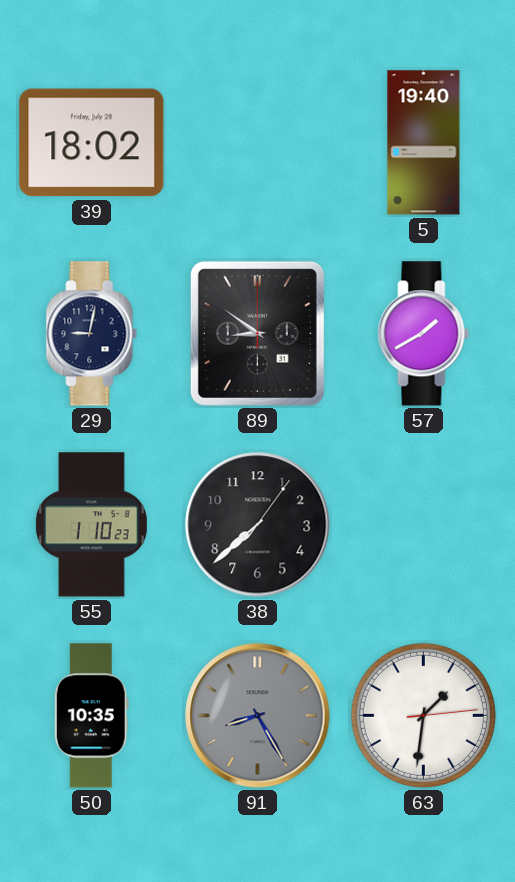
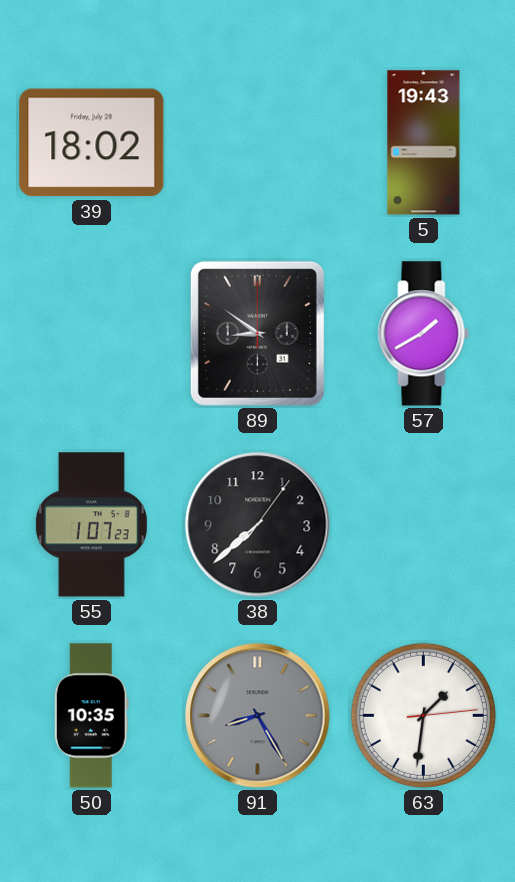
5: 19:40 -> 19:43
29: 9:02 -> none
55: 1:10 -> 1:07
